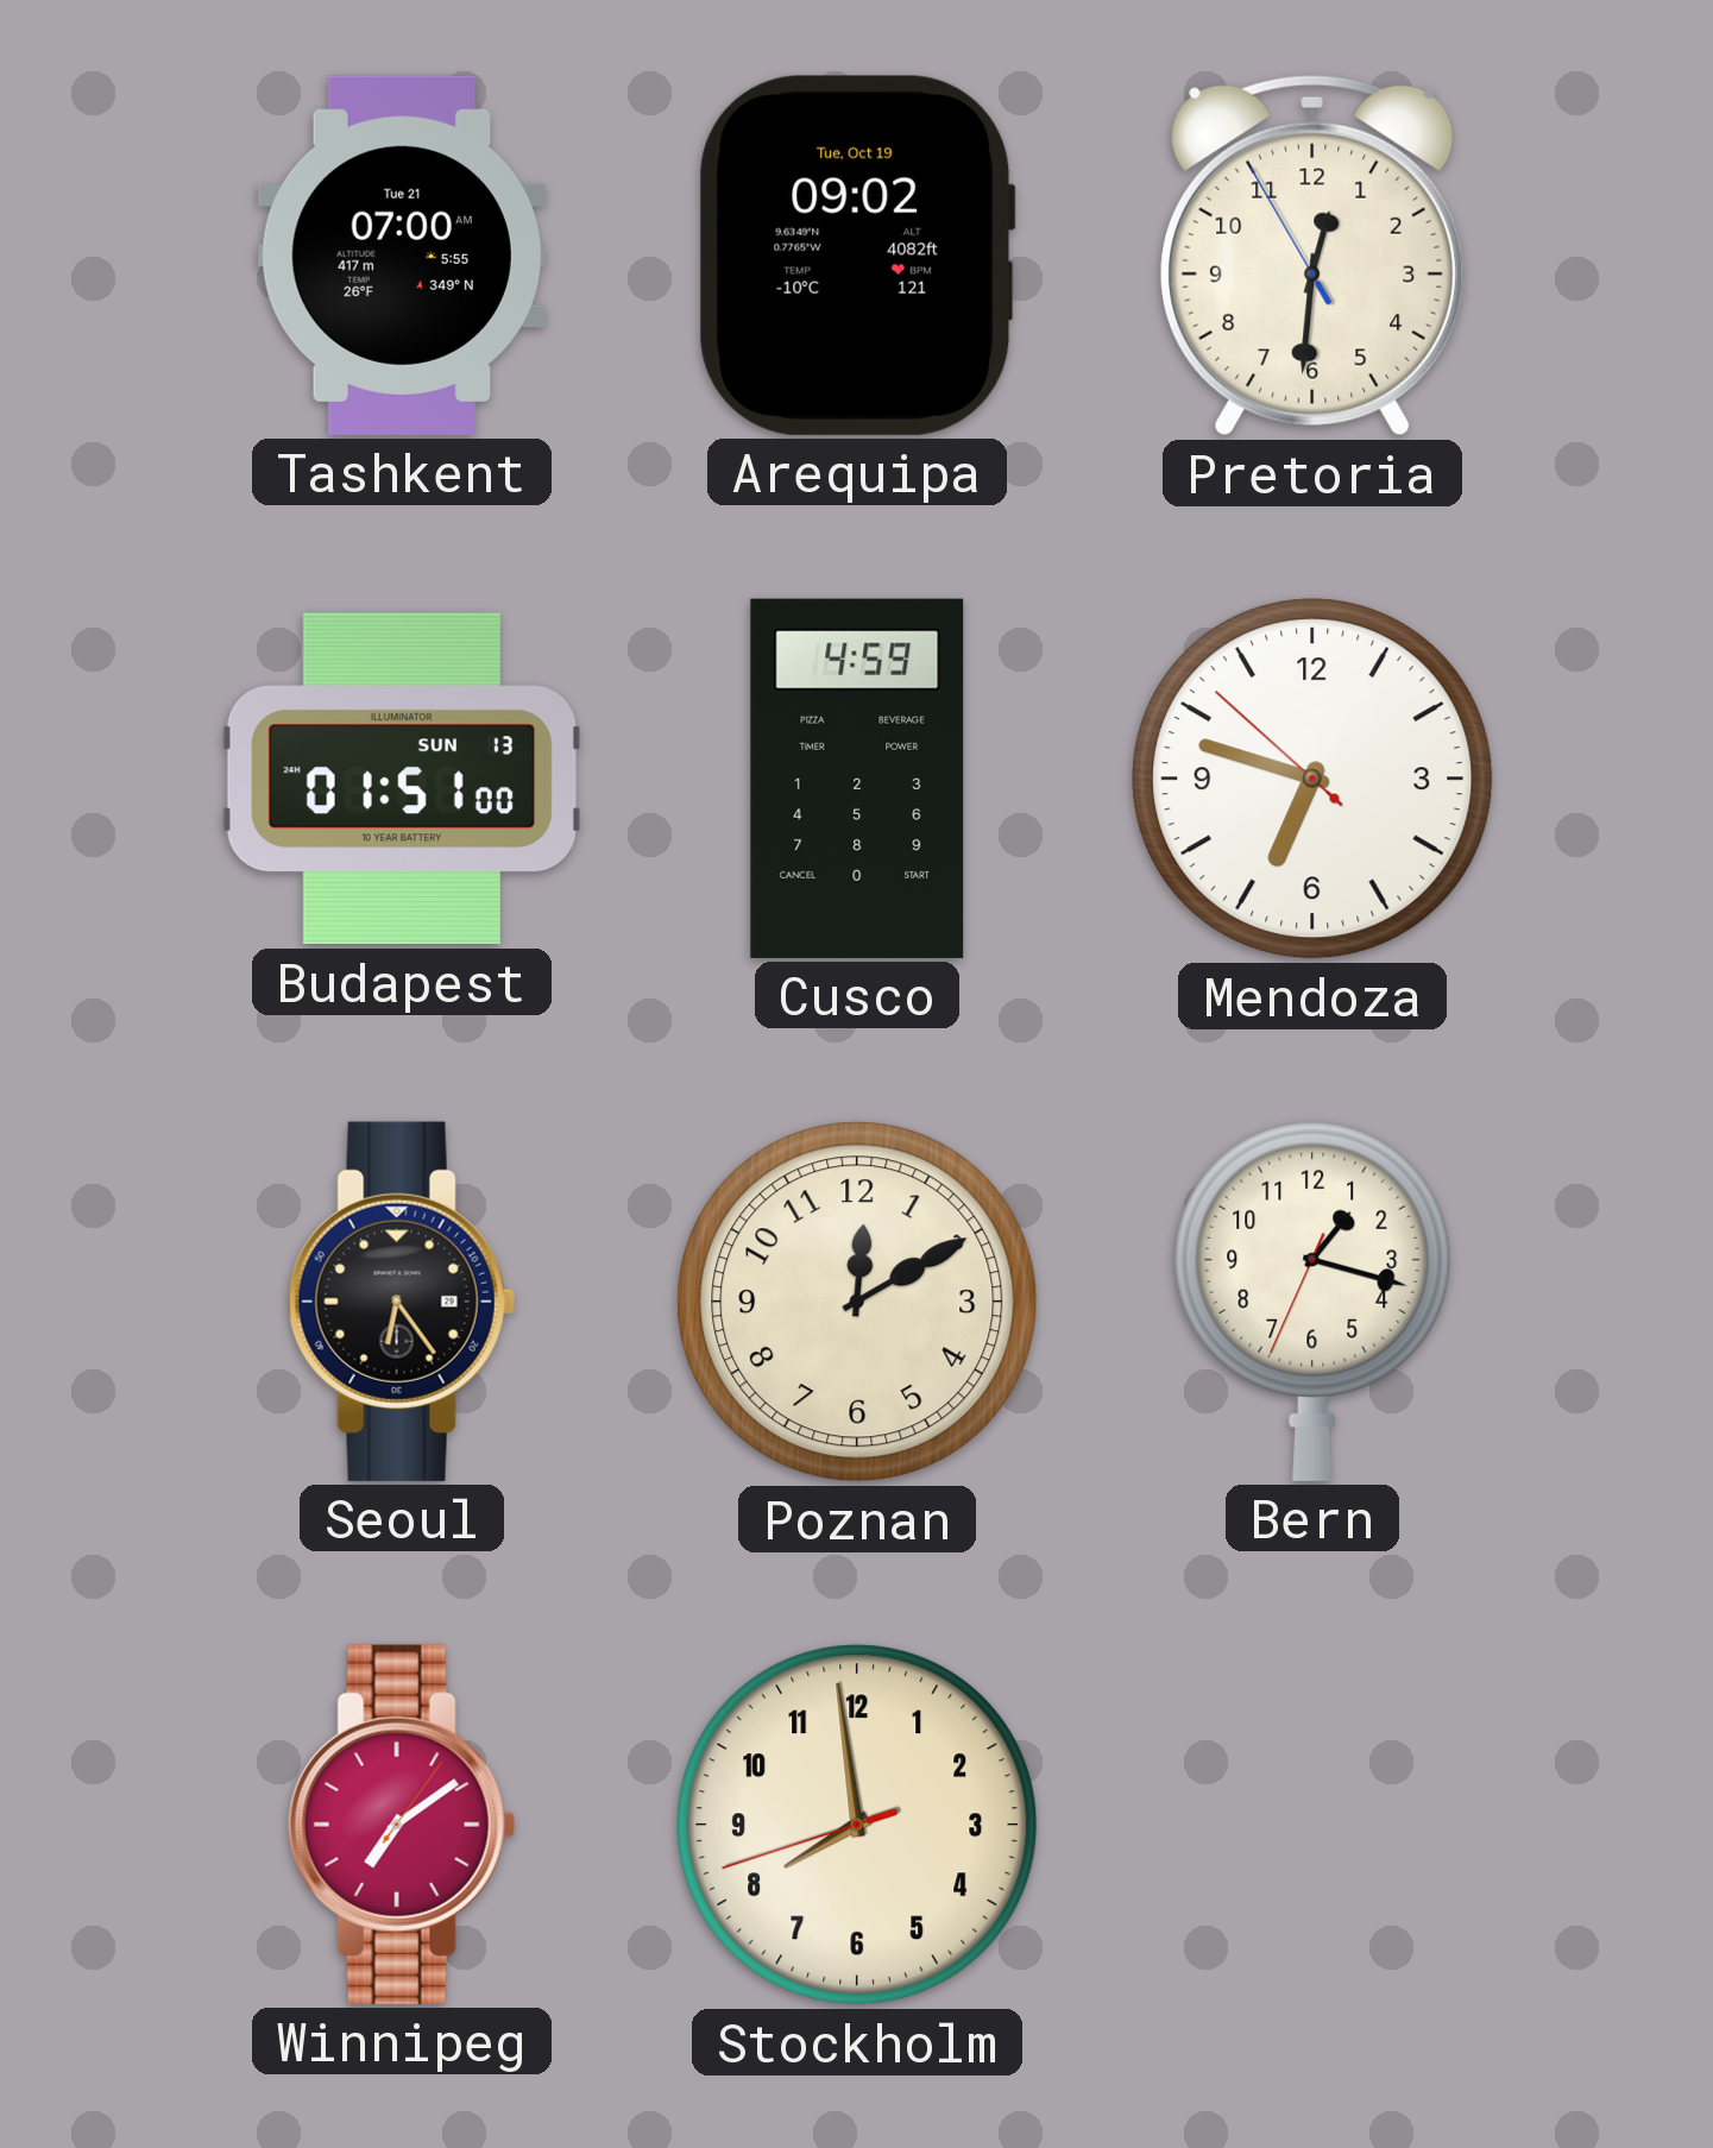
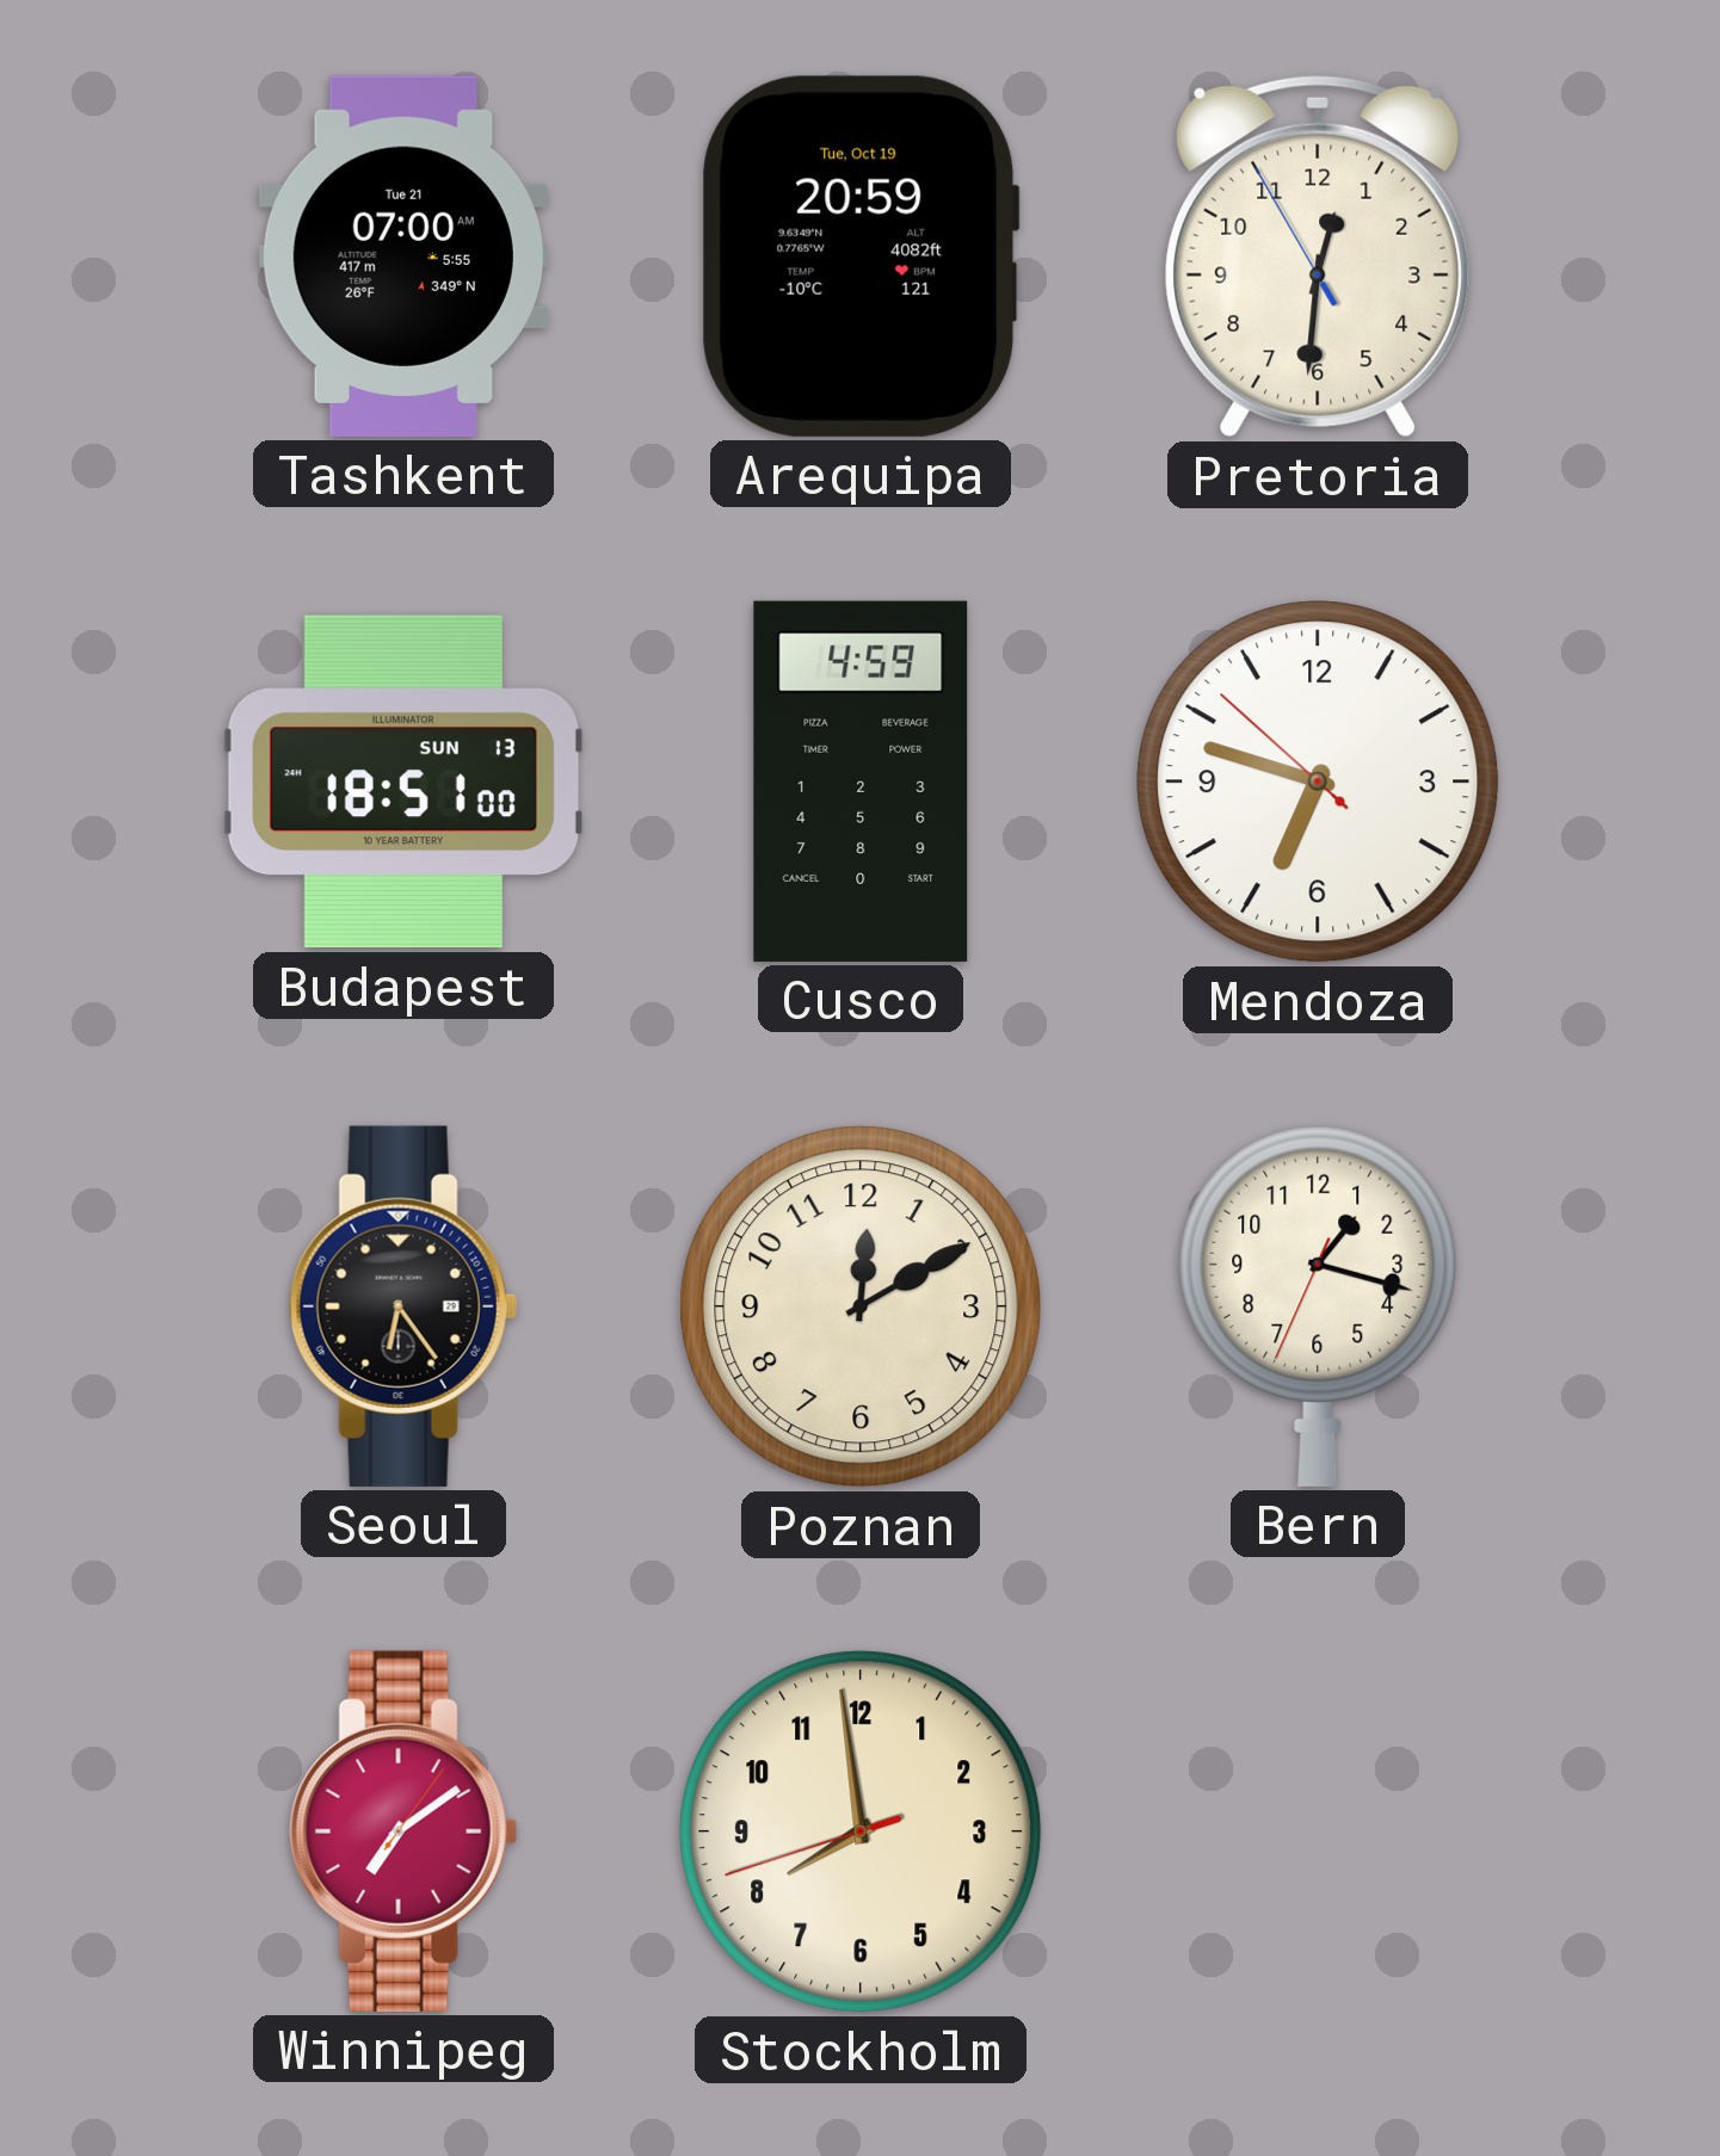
Arequipa: 09:02 -> 20:59
Budapest: 01:51 -> 18:51
